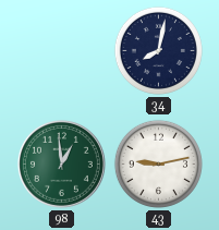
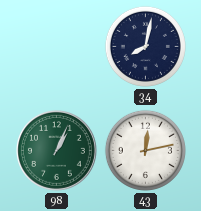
98: 12:59 -> 1:04
43: 9:13 -> 12:13
